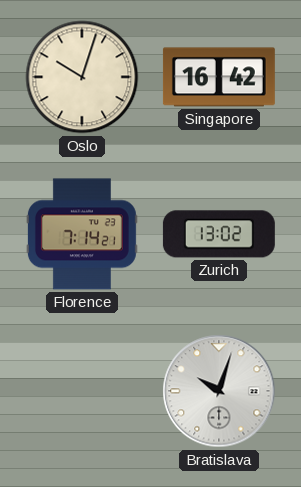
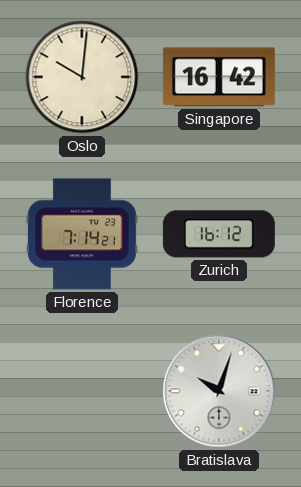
Oslo: 10:03 -> 10:01
Zurich: 13:02 -> 16:12
